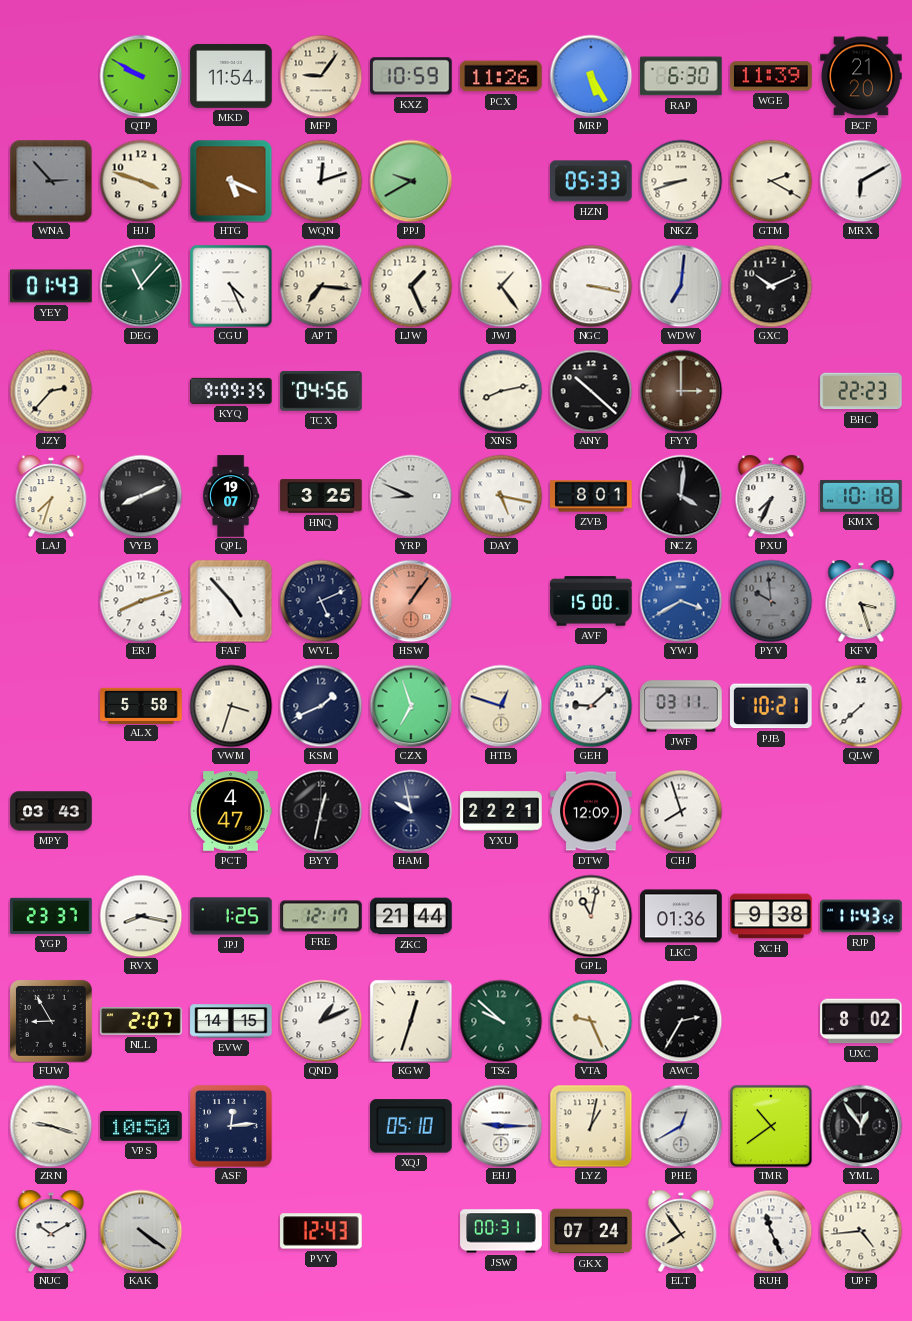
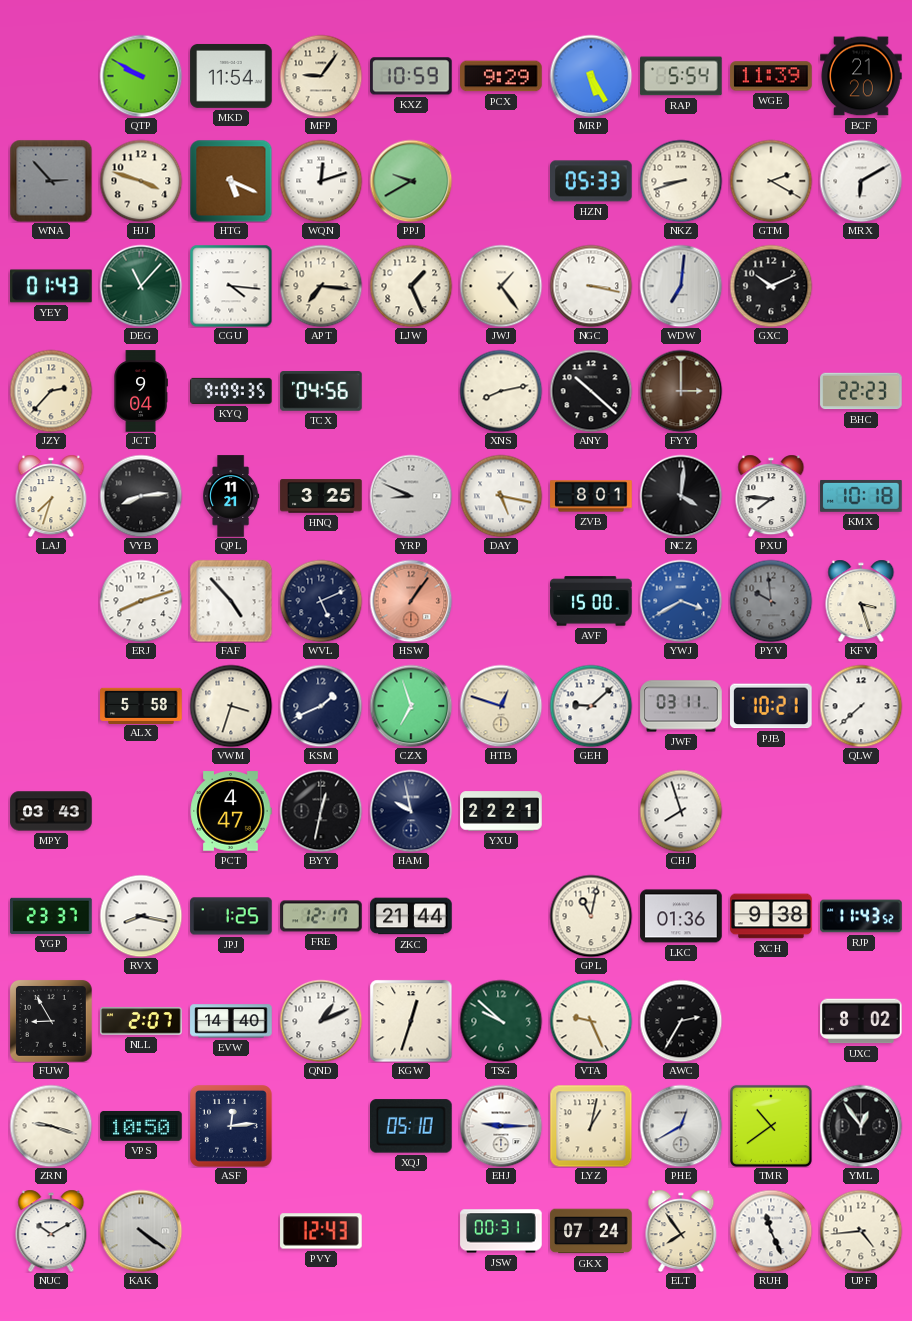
PCX: 11:26 -> 9:29
RAP: 6:30 -> 5:54
CGU: 4:26 -> 4:16
JCT: none -> 9:04
VYB: 8:11 -> 8:14
QPL: 19:07 -> 11:21
PXU: 7:34 -> 7:46
DTW: 12:09 -> none
EVW: 14:15 -> 14:40
